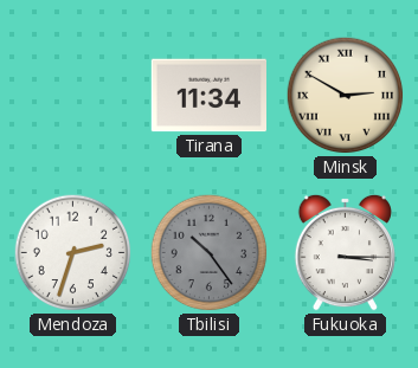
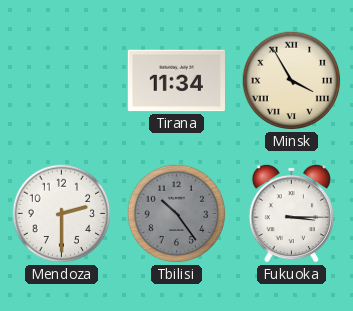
Minsk: 2:50 -> 3:55
Mendoza: 2:33 -> 2:30
